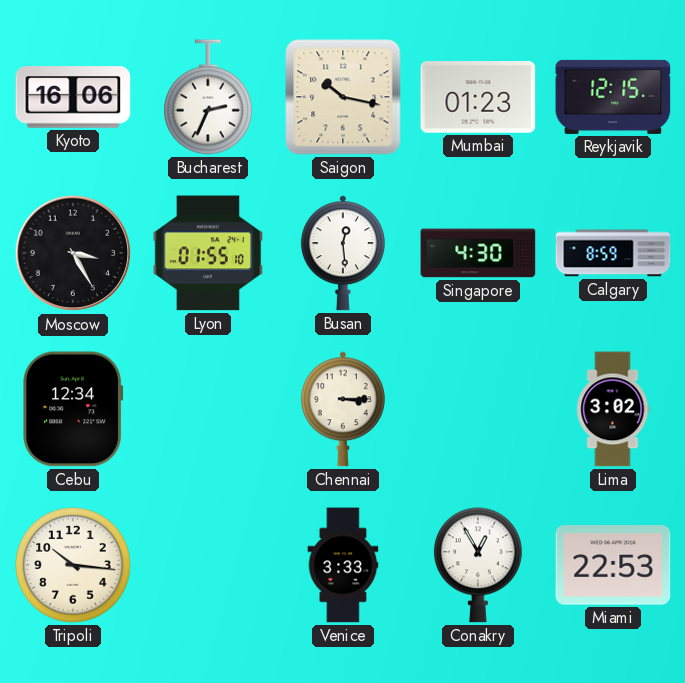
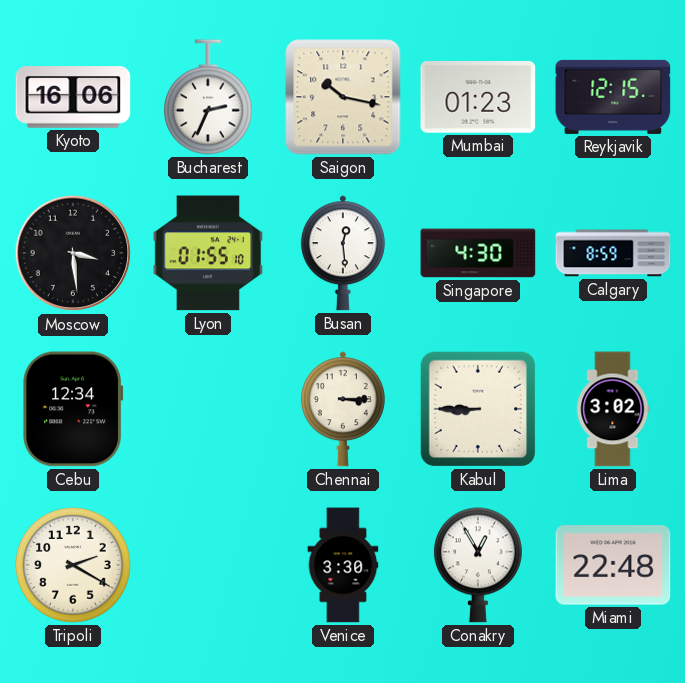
Moscow: 3:25 -> 3:29
Kabul: none -> 8:45
Tripoli: 10:16 -> 2:20
Venice: 3:33 -> 3:30
Miami: 22:53 -> 22:48
